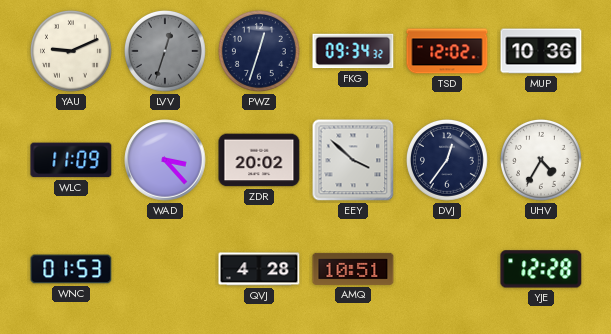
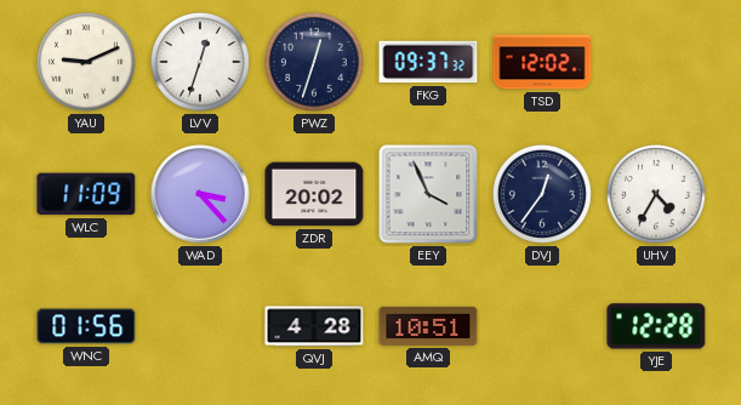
LVV dial: grey -> white
FKG: 09:34 -> 09:37
MUP: 10:36 -> none
EEY: 3:52 -> 3:56
WNC: 01:53 -> 01:56
